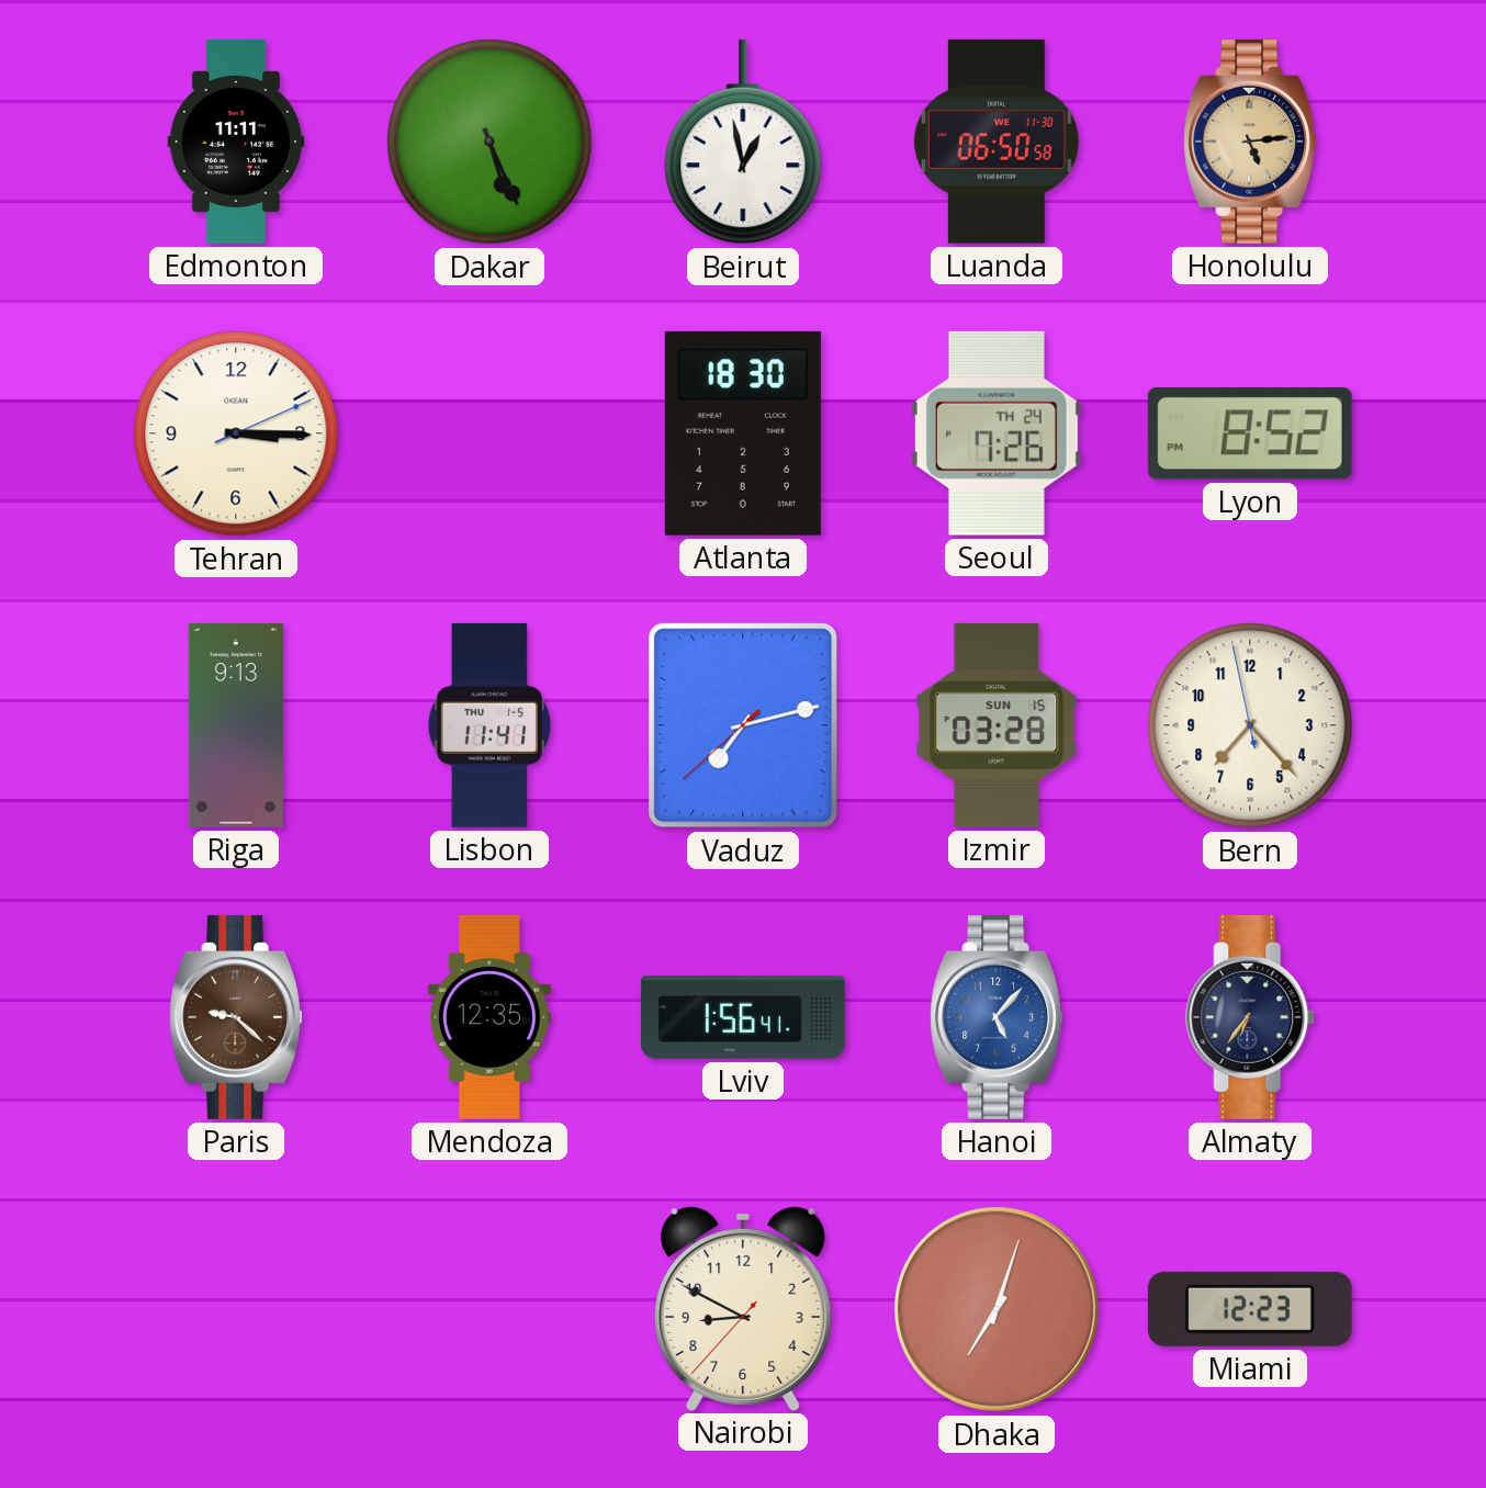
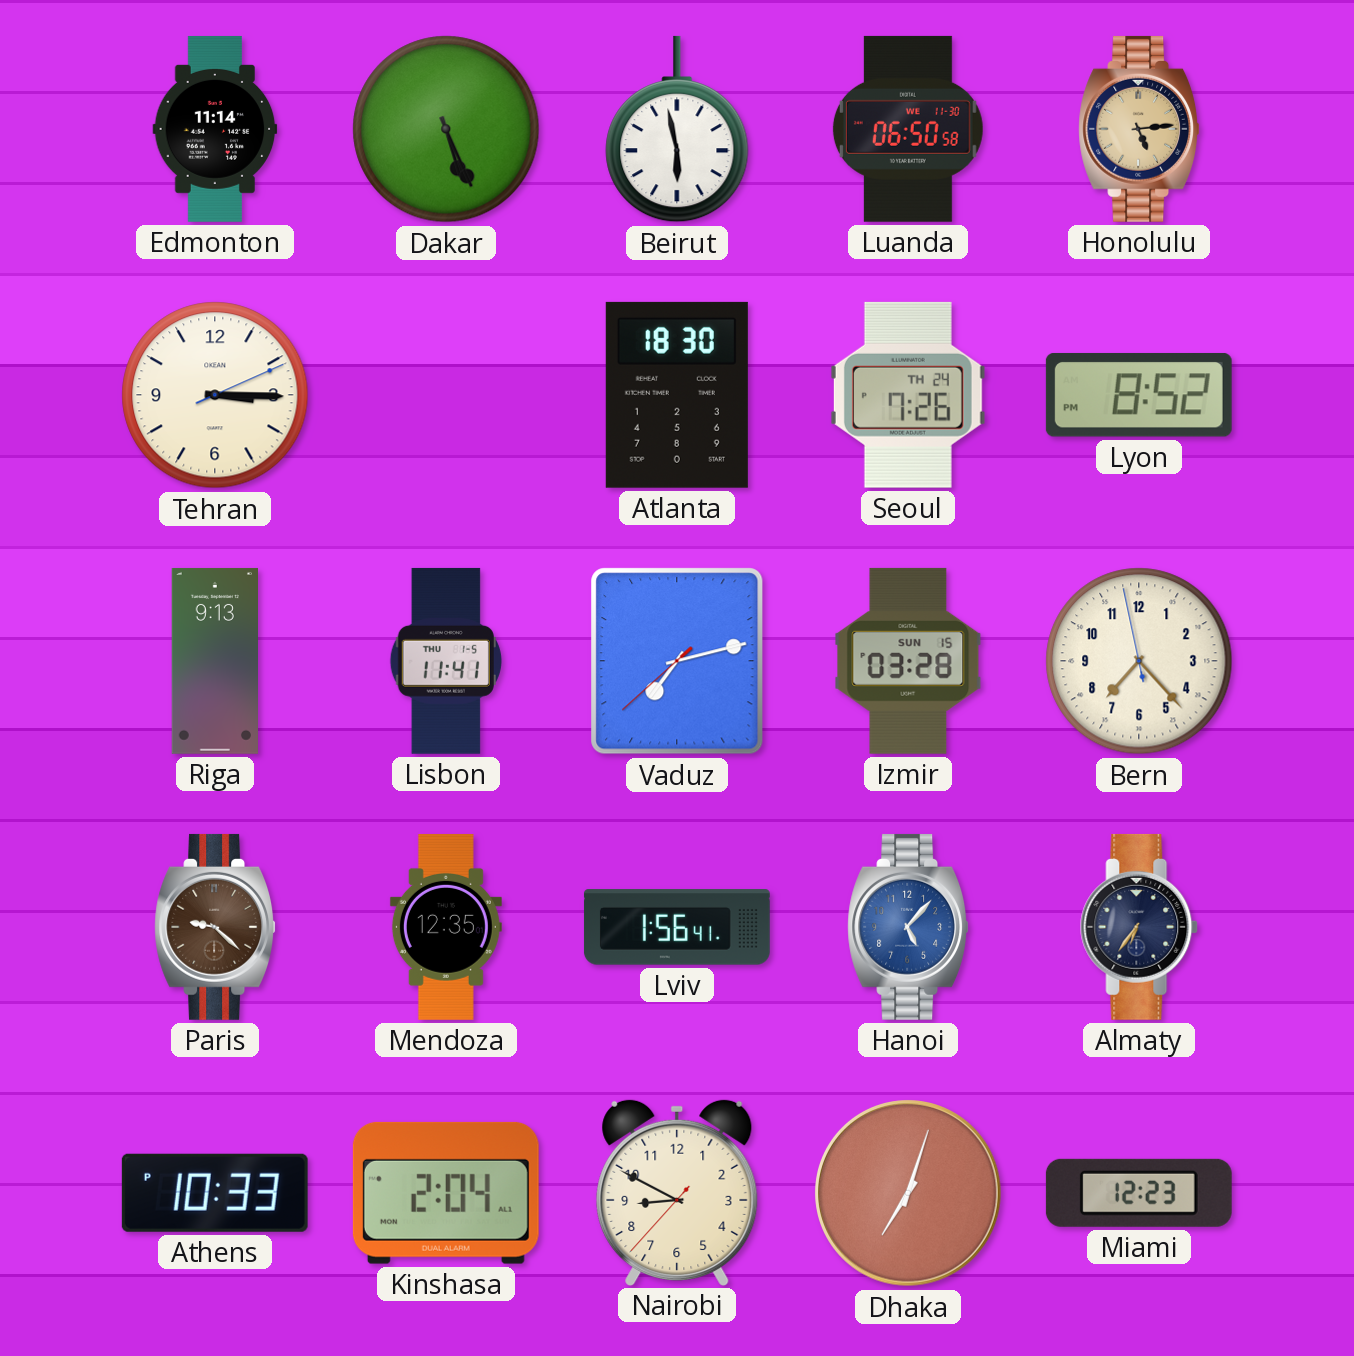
Edmonton: 11:11 -> 11:14
Beirut: 12:58 -> 5:58
Athens: none -> 10:33
Kinshasa: none -> 2:04
